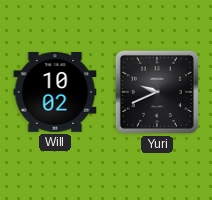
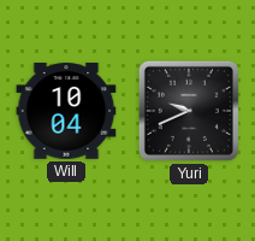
Will: 10:02 -> 10:04
